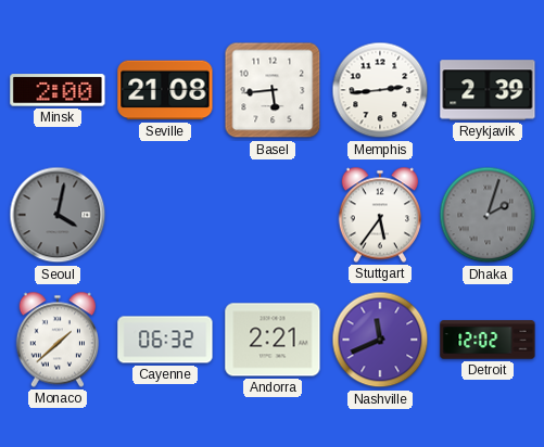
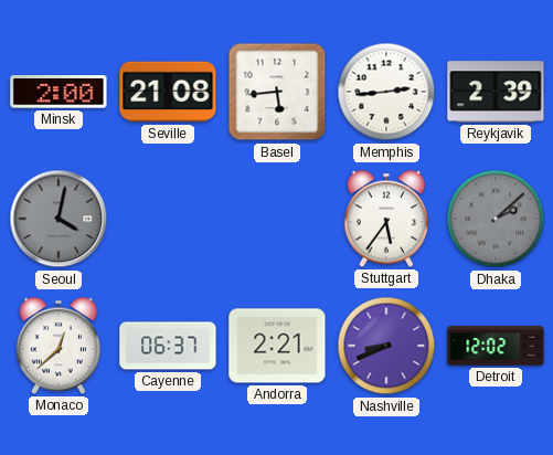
Dhaka: 2:03 -> 2:08
Monaco: 1:38 -> 12:38
Cayenne: 06:32 -> 06:37
Nashville: 11:41 -> 8:41
